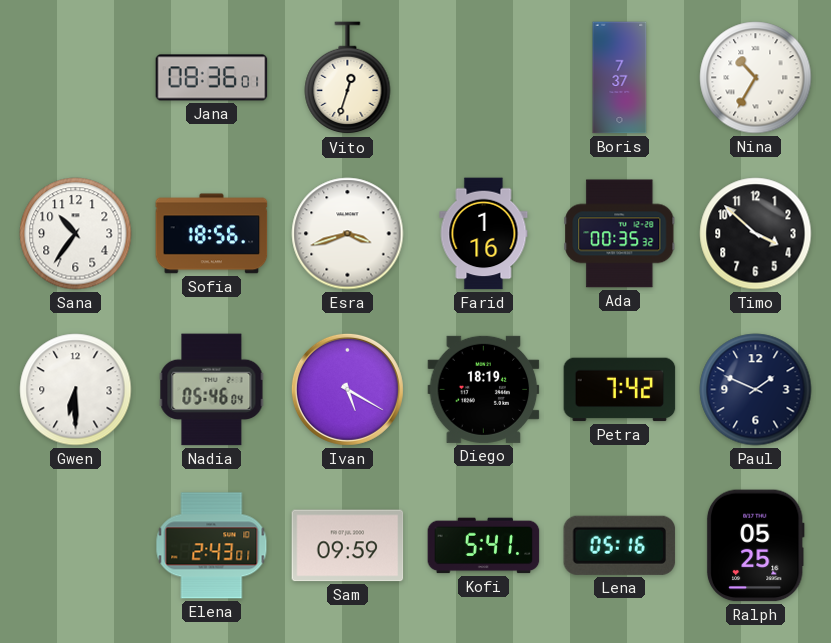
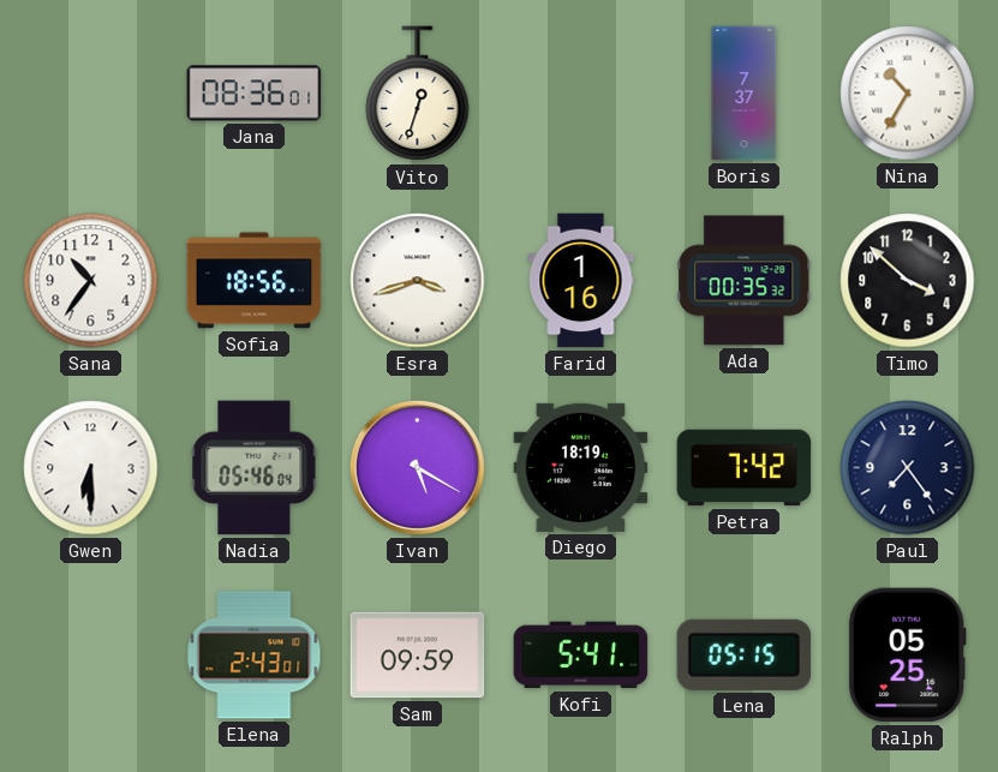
Paul: 1:49 -> 7:24
Lena: 05:16 -> 05:15
